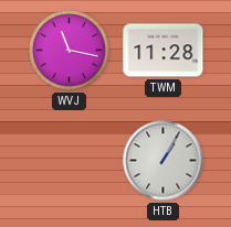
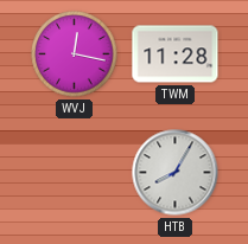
WVJ: 11:17 -> 12:17
HTB: 1:05 -> 8:05
